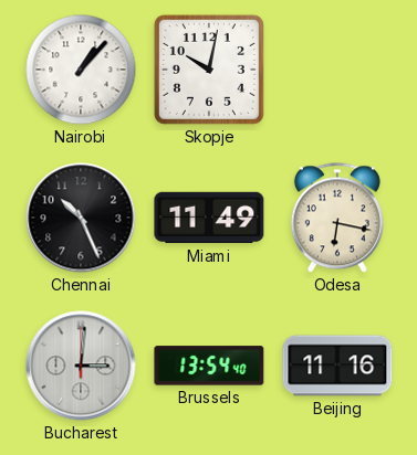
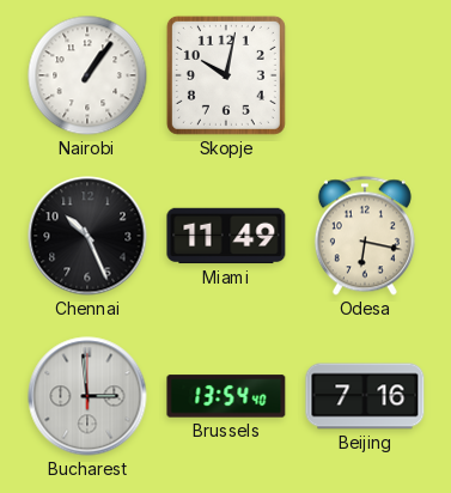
Nairobi: 1:07 -> 1:06
Bucharest: 3:01 -> 2:59
Beijing: 11:16 -> 7:16
